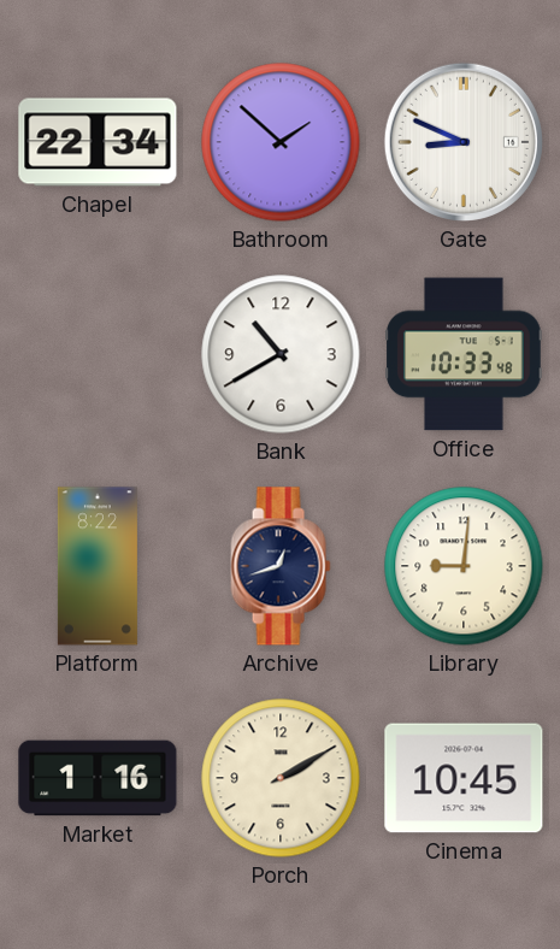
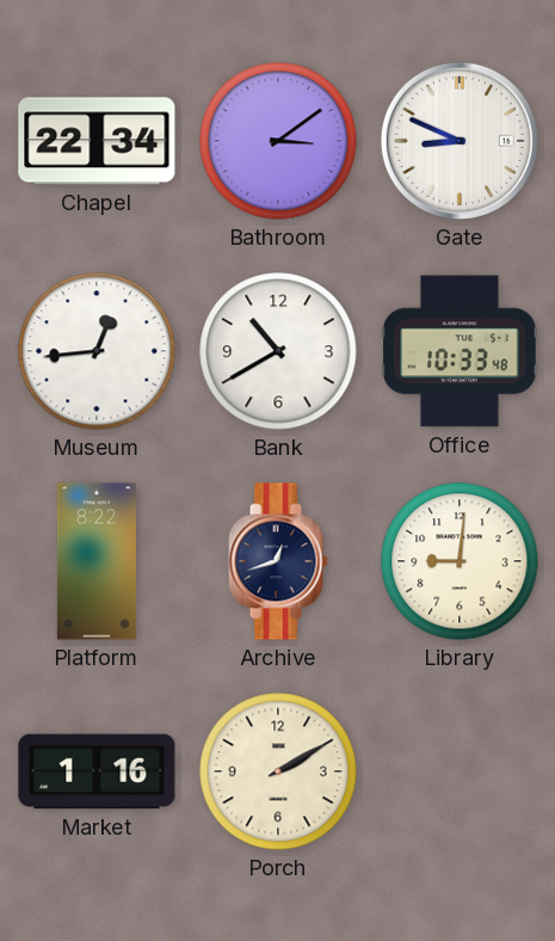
Bathroom: 1:52 -> 3:09
Museum: none -> 12:44
Cinema: 10:45 -> none
